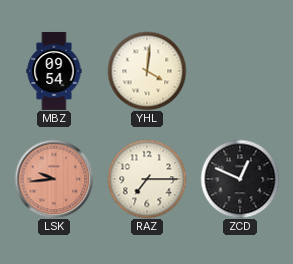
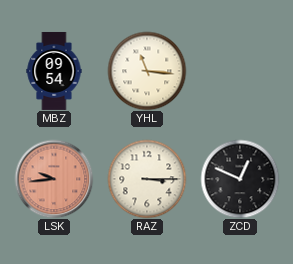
YHL: 4:01 -> 11:16
RAZ: 7:15 -> 3:15
